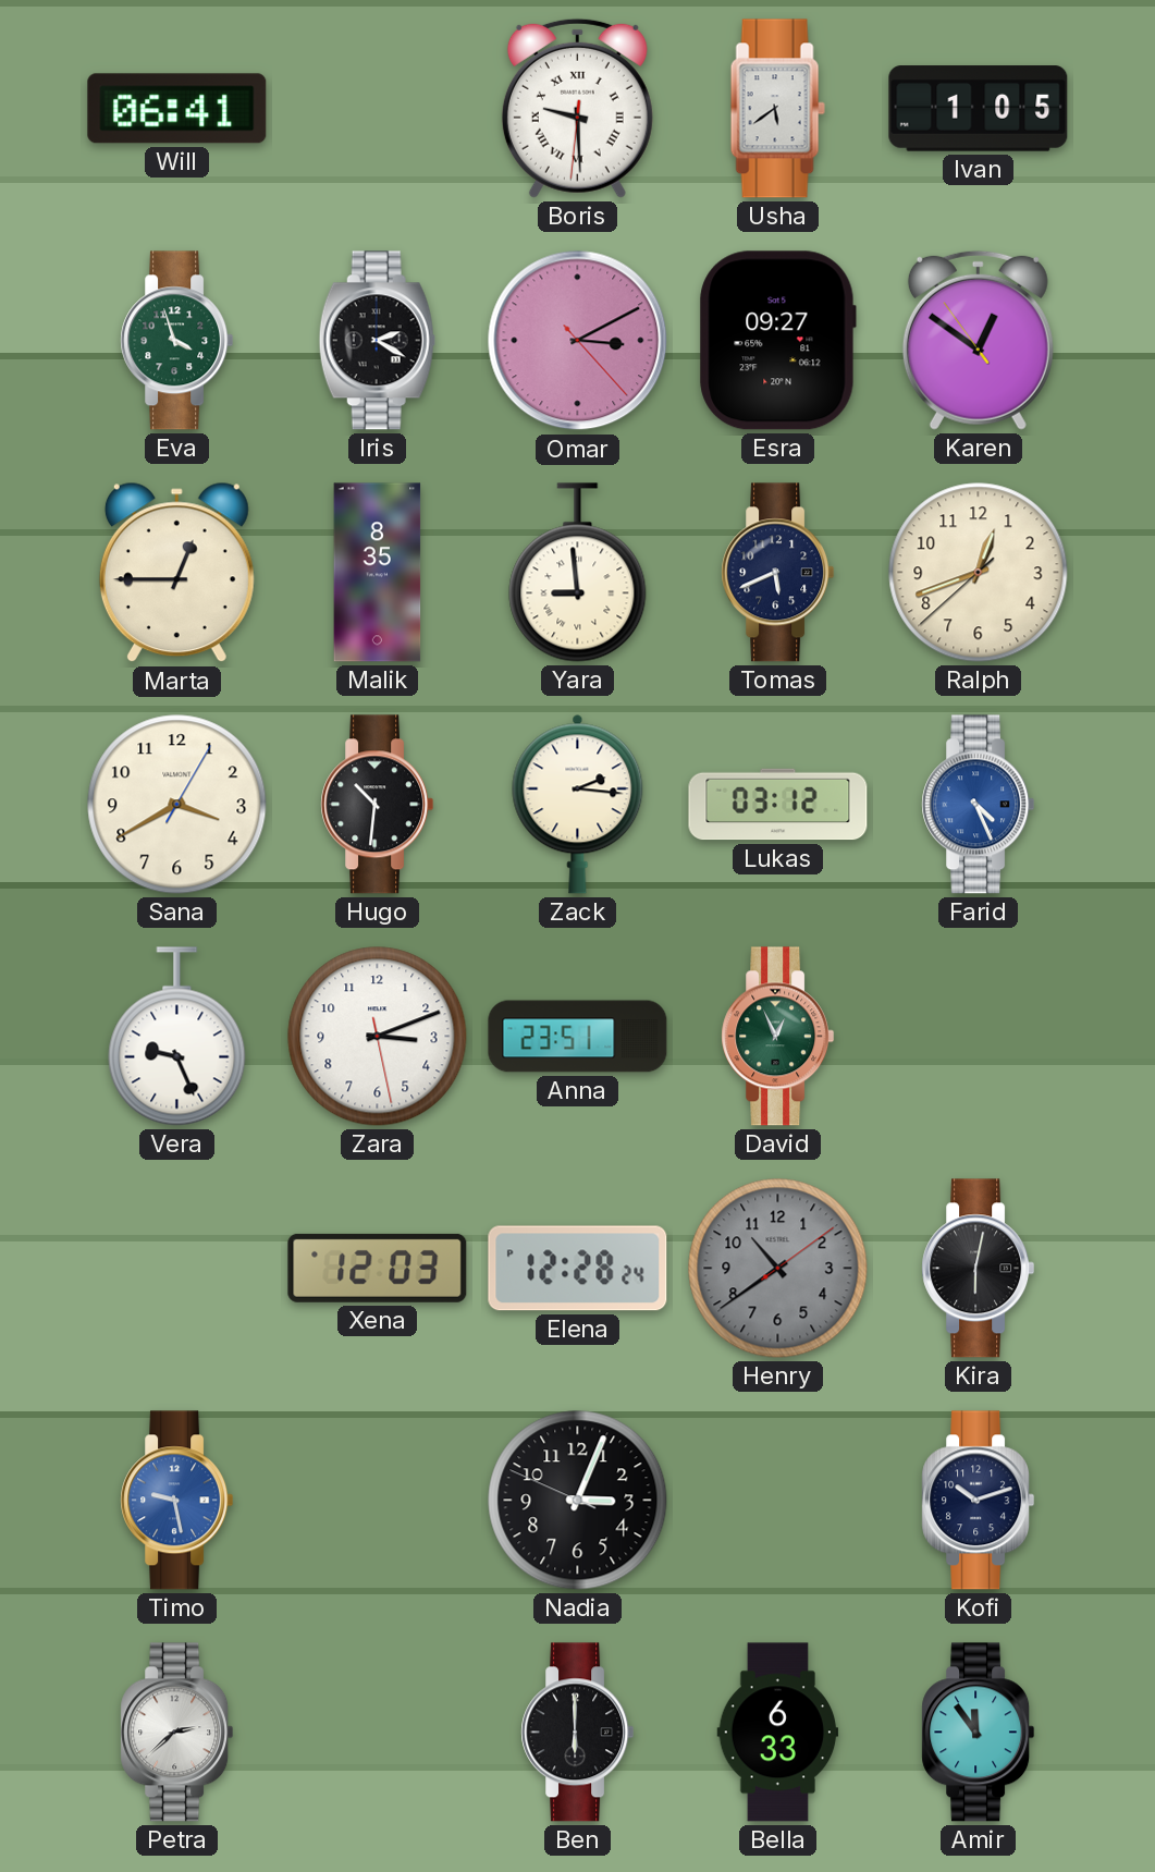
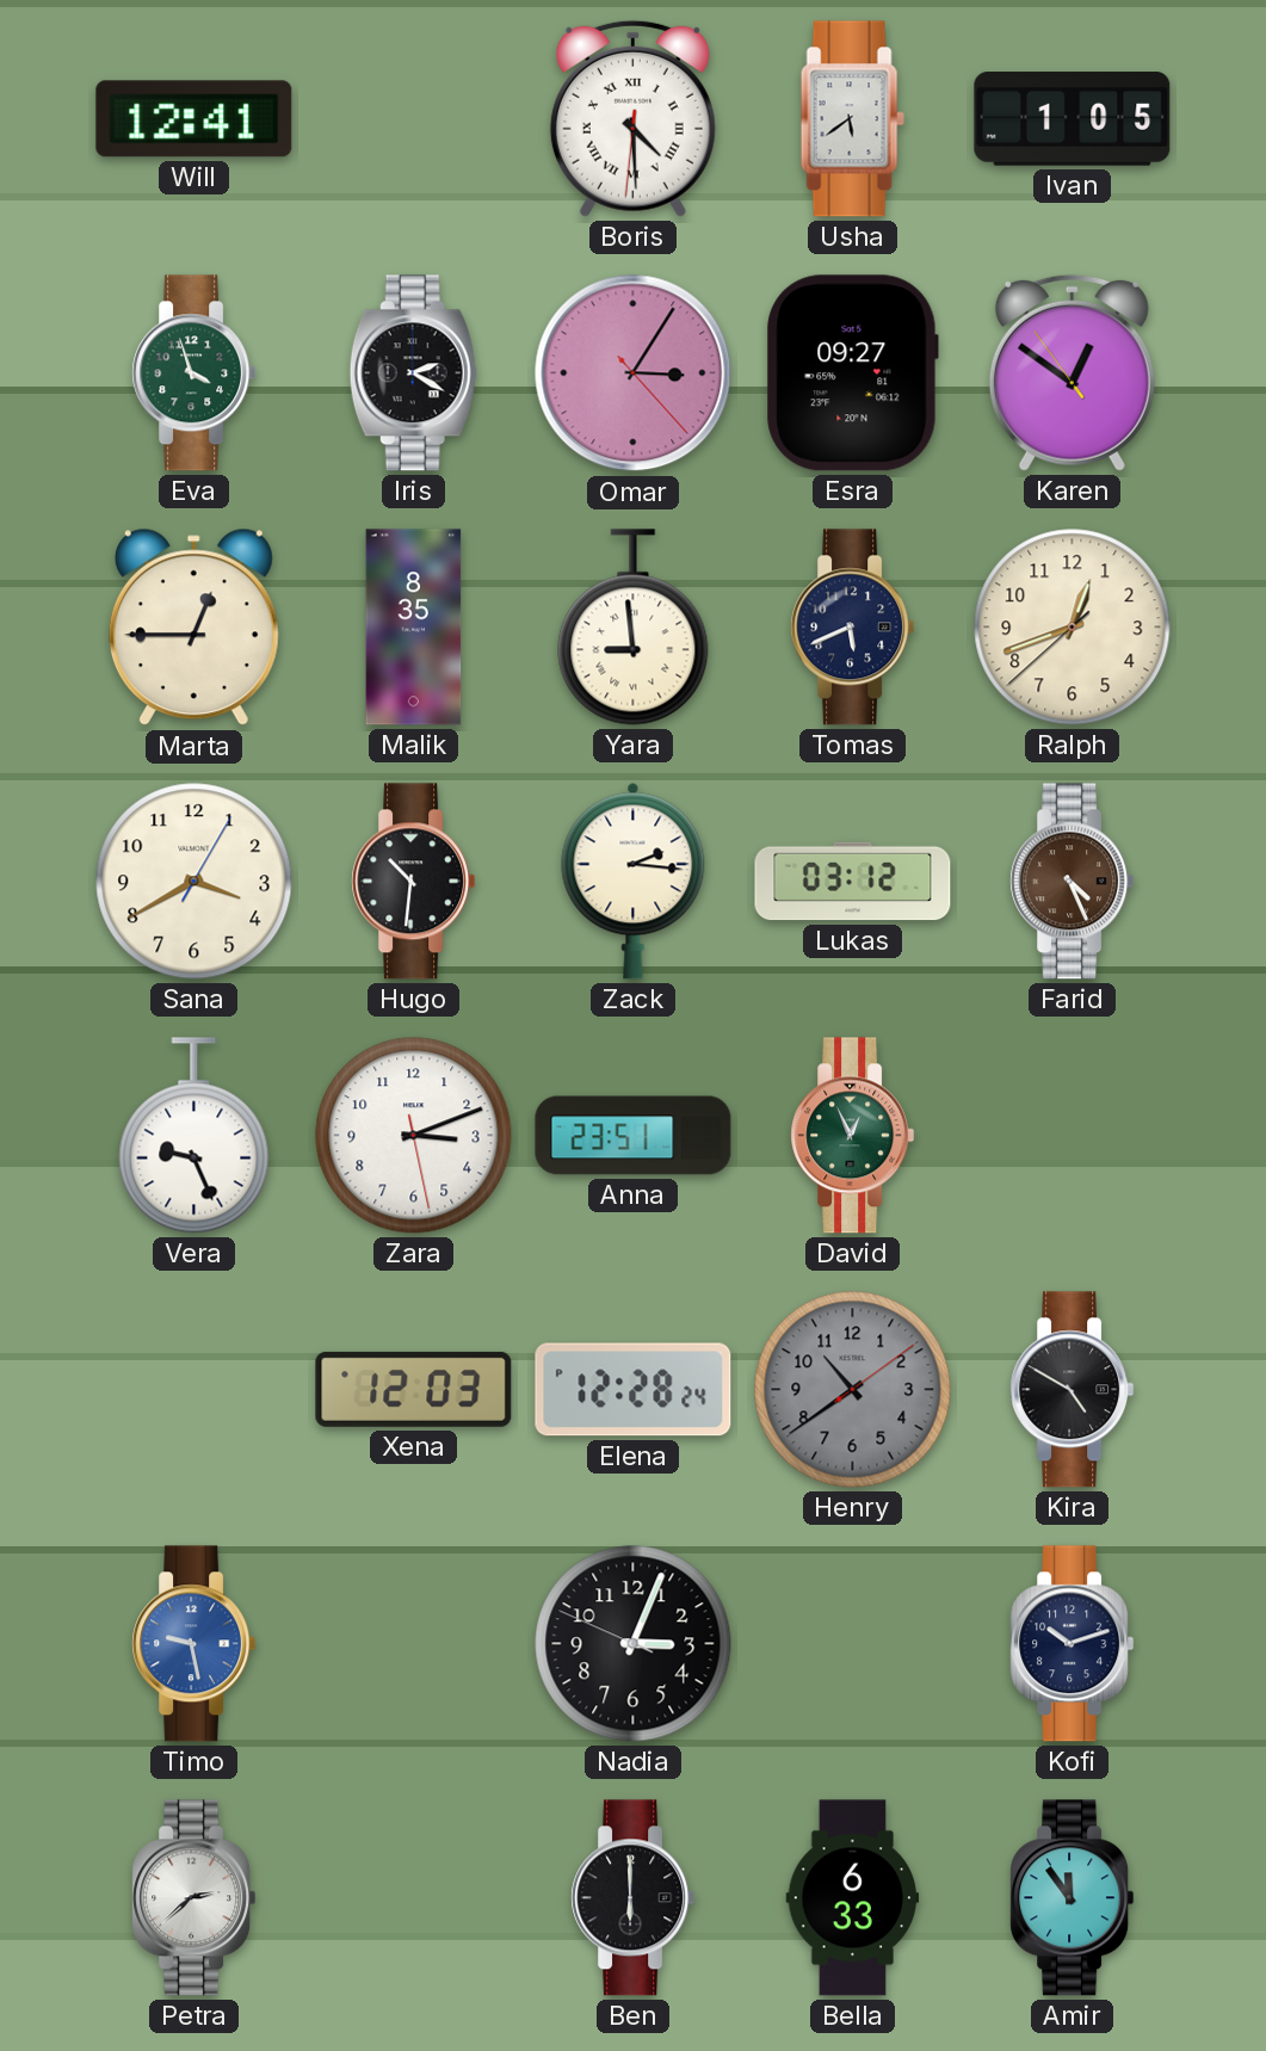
Will: 06:41 -> 12:41
Boris: 9:29 -> 4:29
Omar: 3:10 -> 3:05
Farid dial: blue -> brown
Kira: 6:02 -> 4:50
